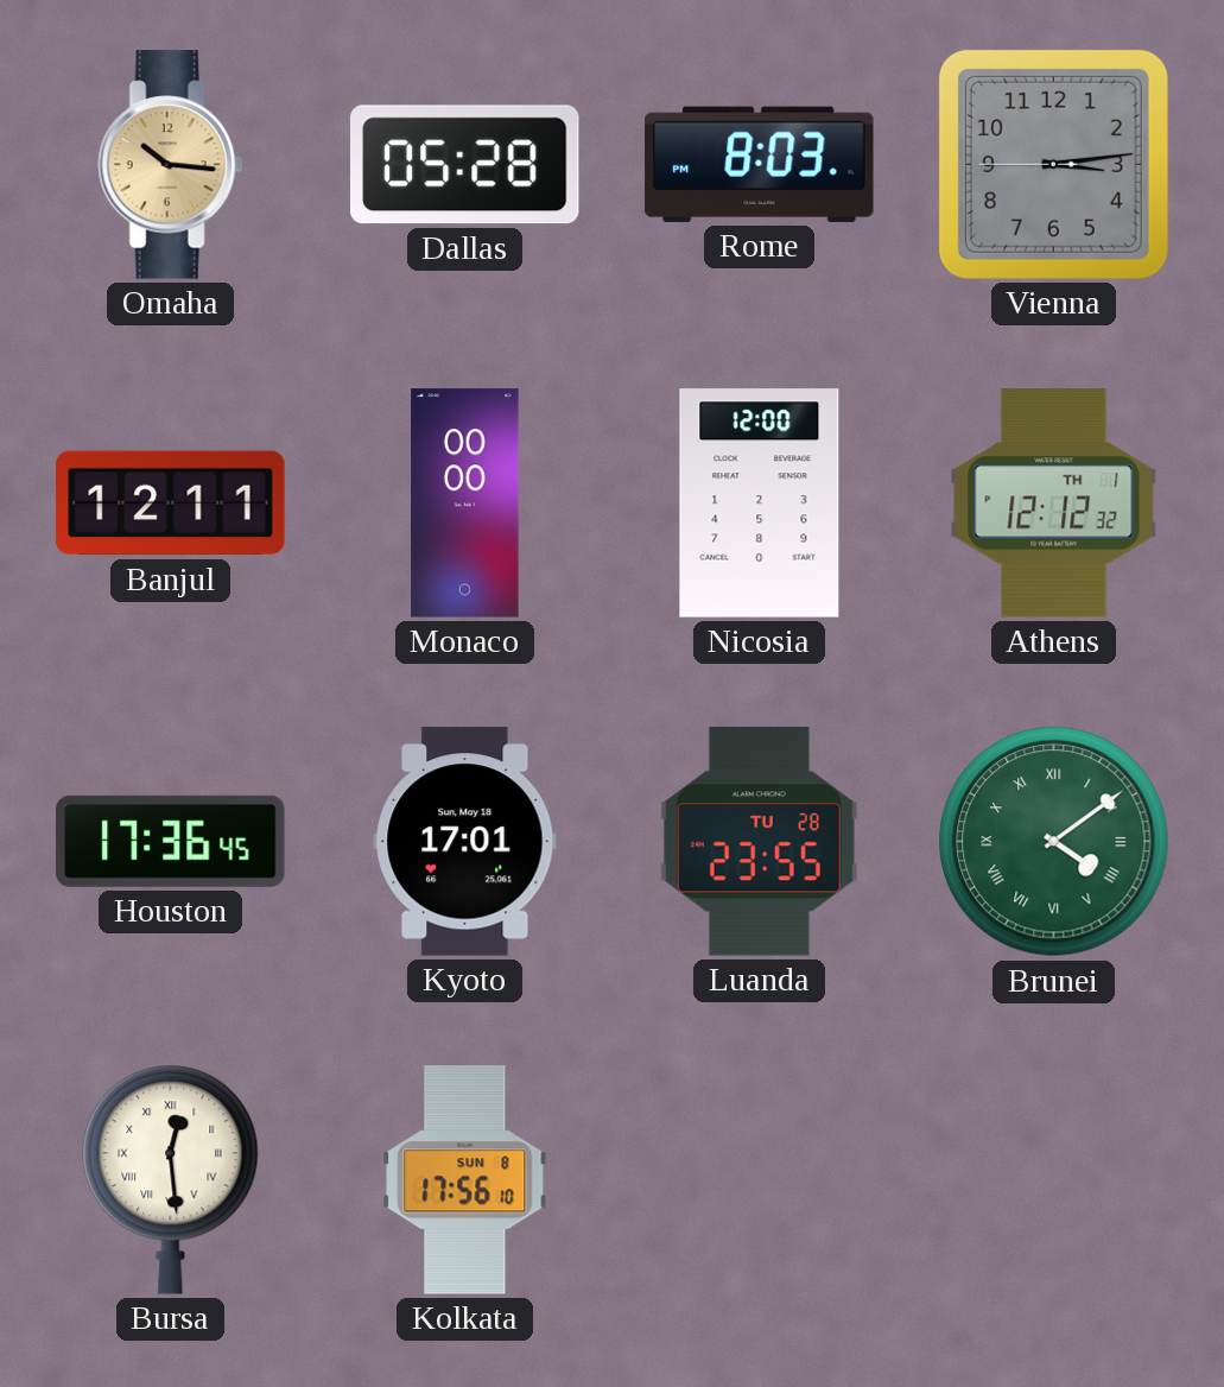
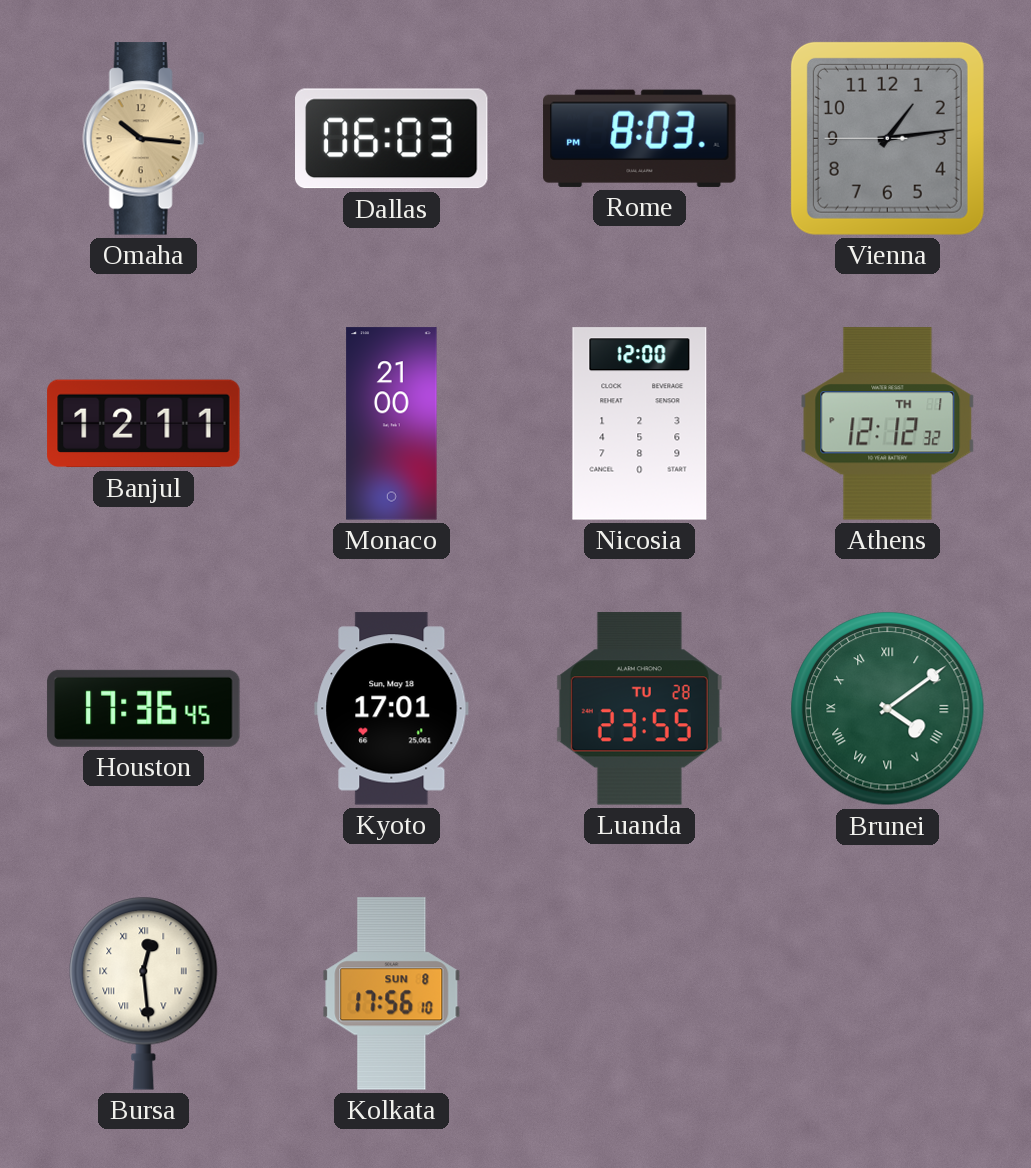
Dallas: 05:28 -> 06:03
Vienna: 3:13 -> 1:13
Monaco: 00:00 -> 21:00
